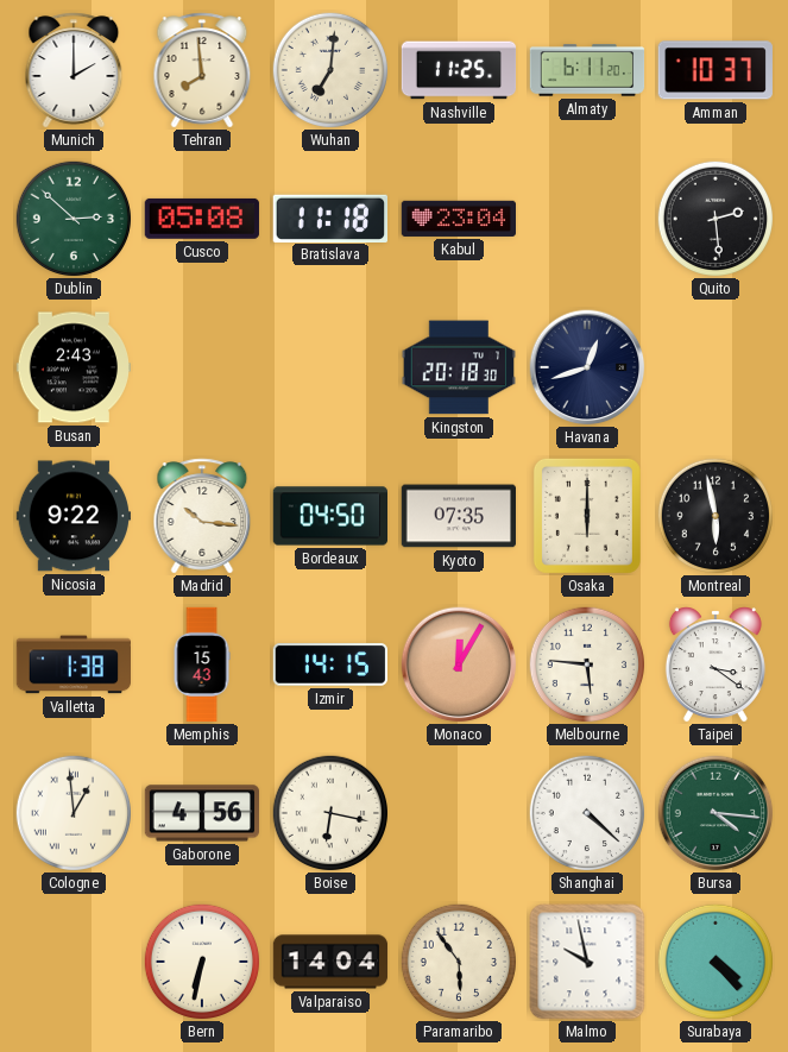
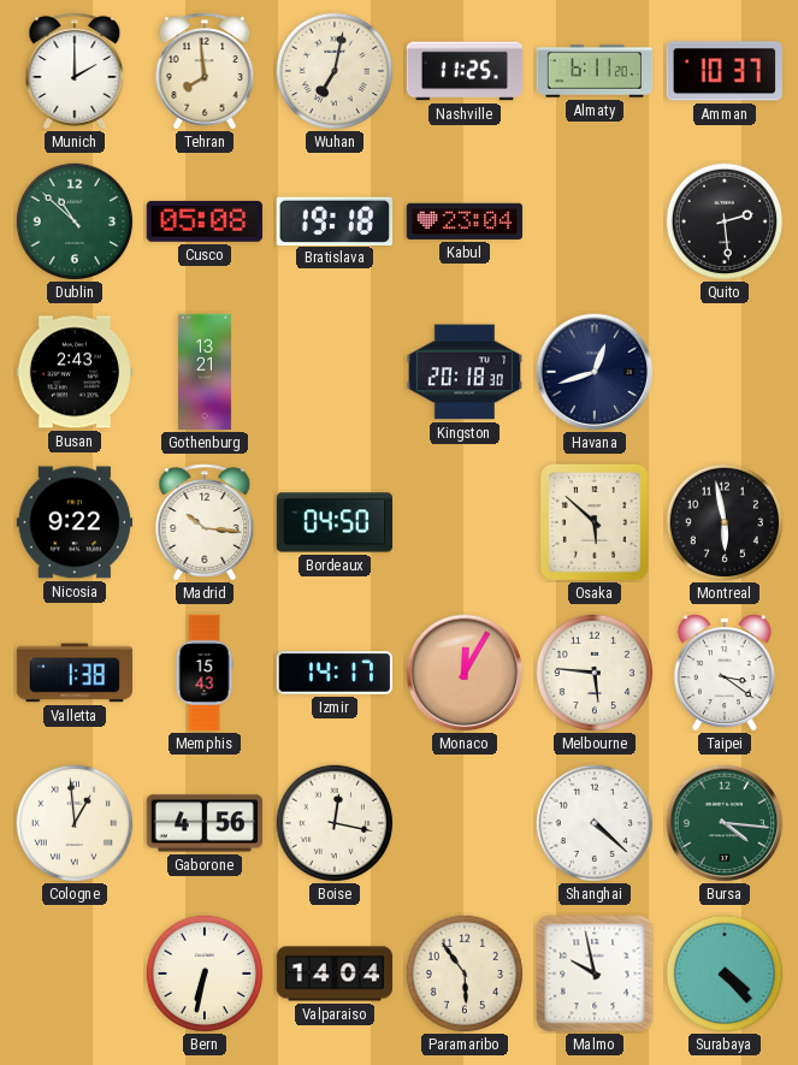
Wuhan: 7:01 -> 7:02
Dublin: 2:52 -> 10:52
Bratislava: 11:18 -> 19:18
Gothenburg: none -> 13:21
Kyoto: 07:35 -> none
Osaka: 6:00 -> 5:52
Izmir: 14:15 -> 14:17
Boise: 6:17 -> 12:17
